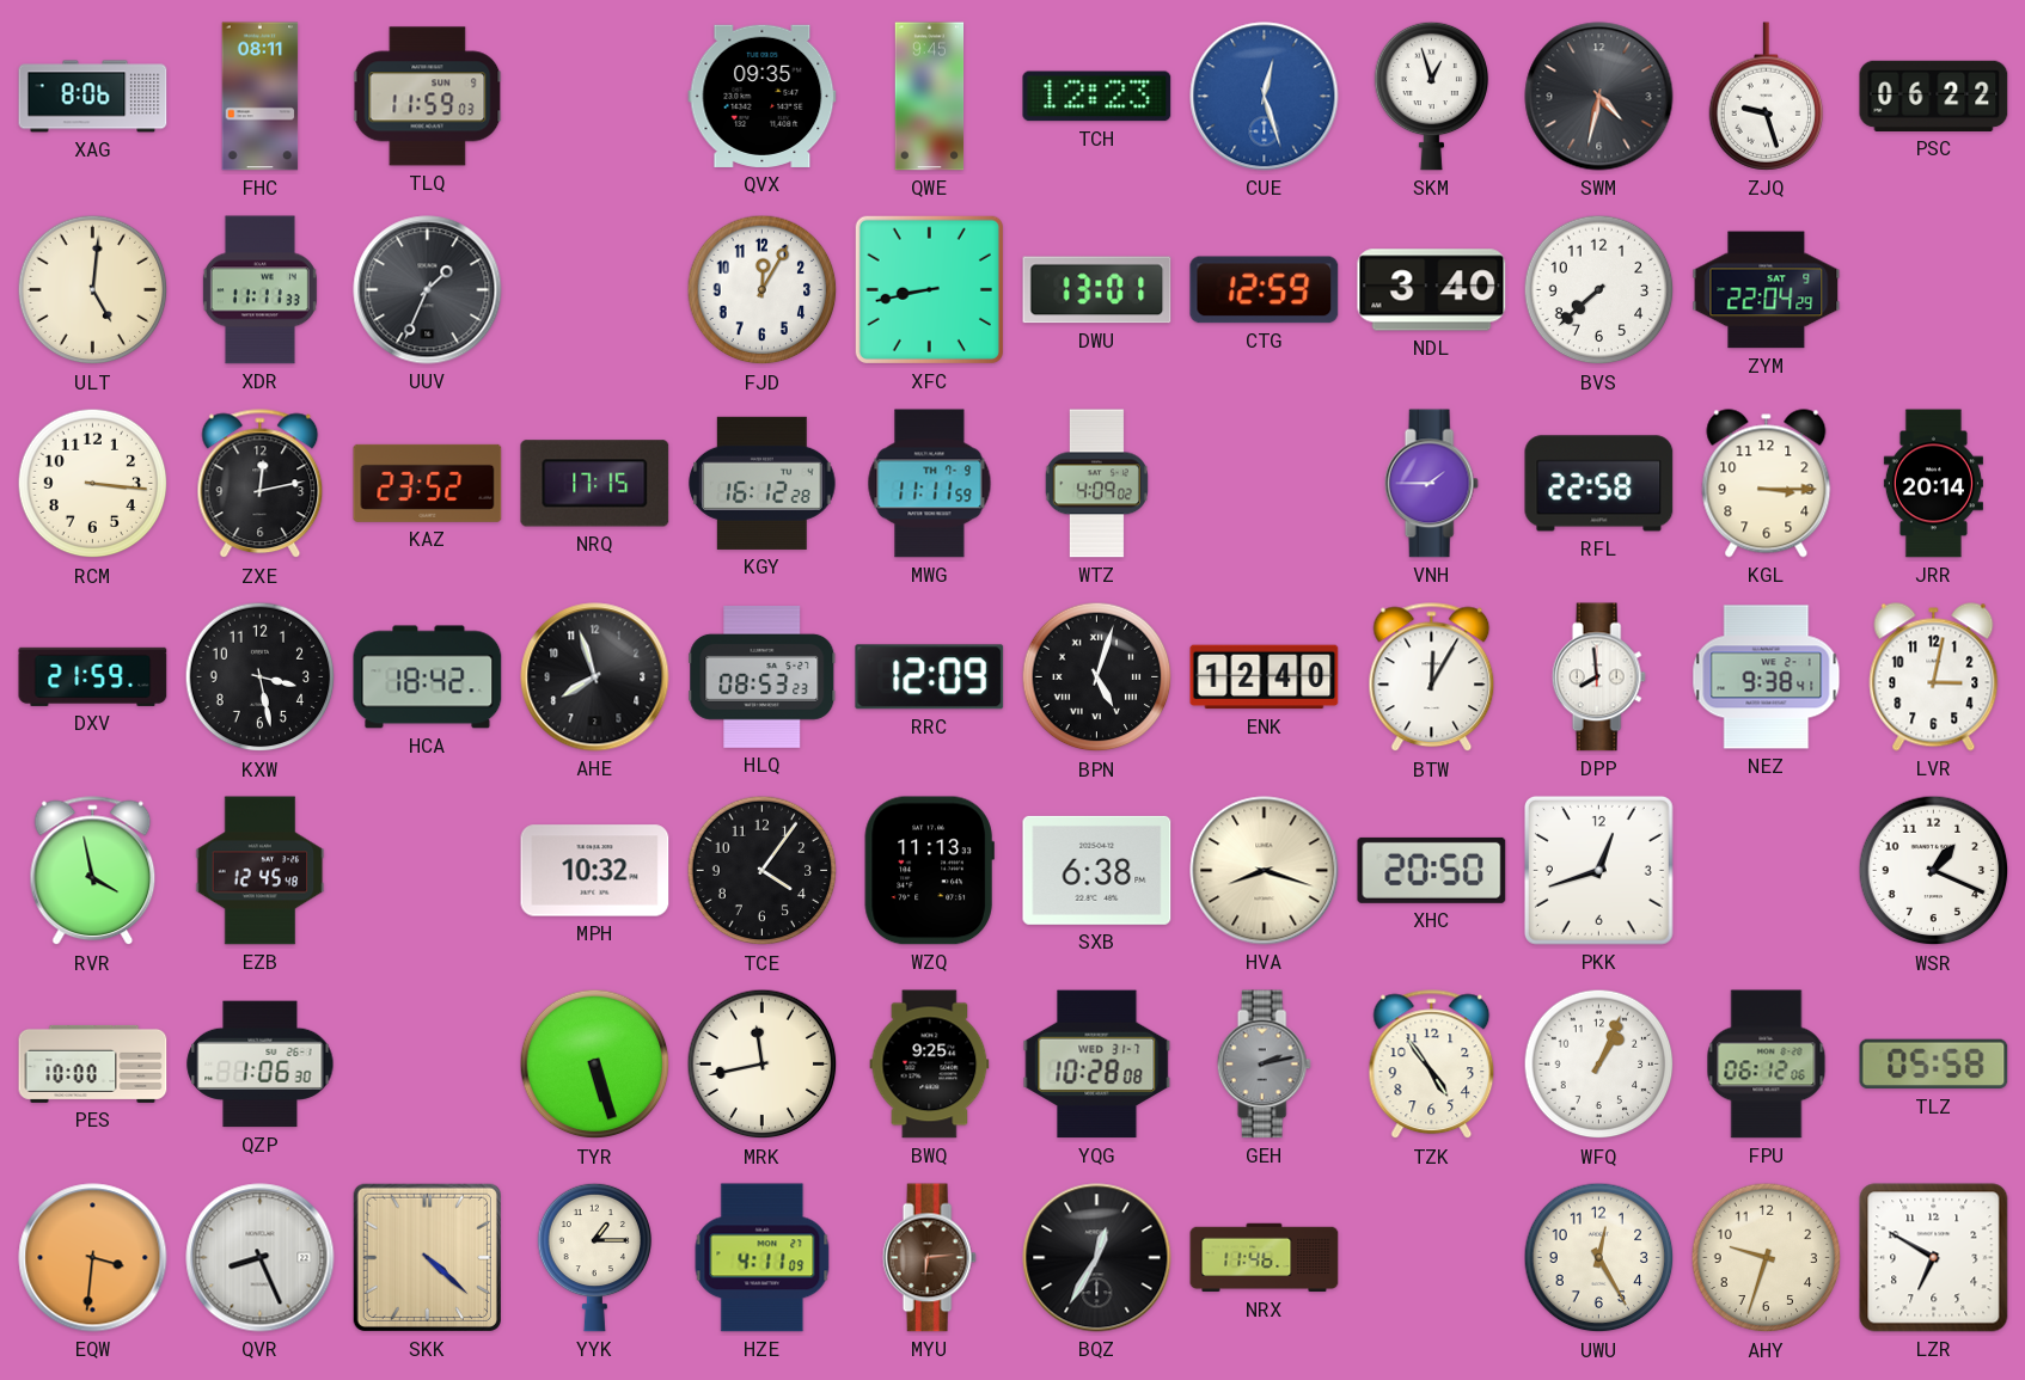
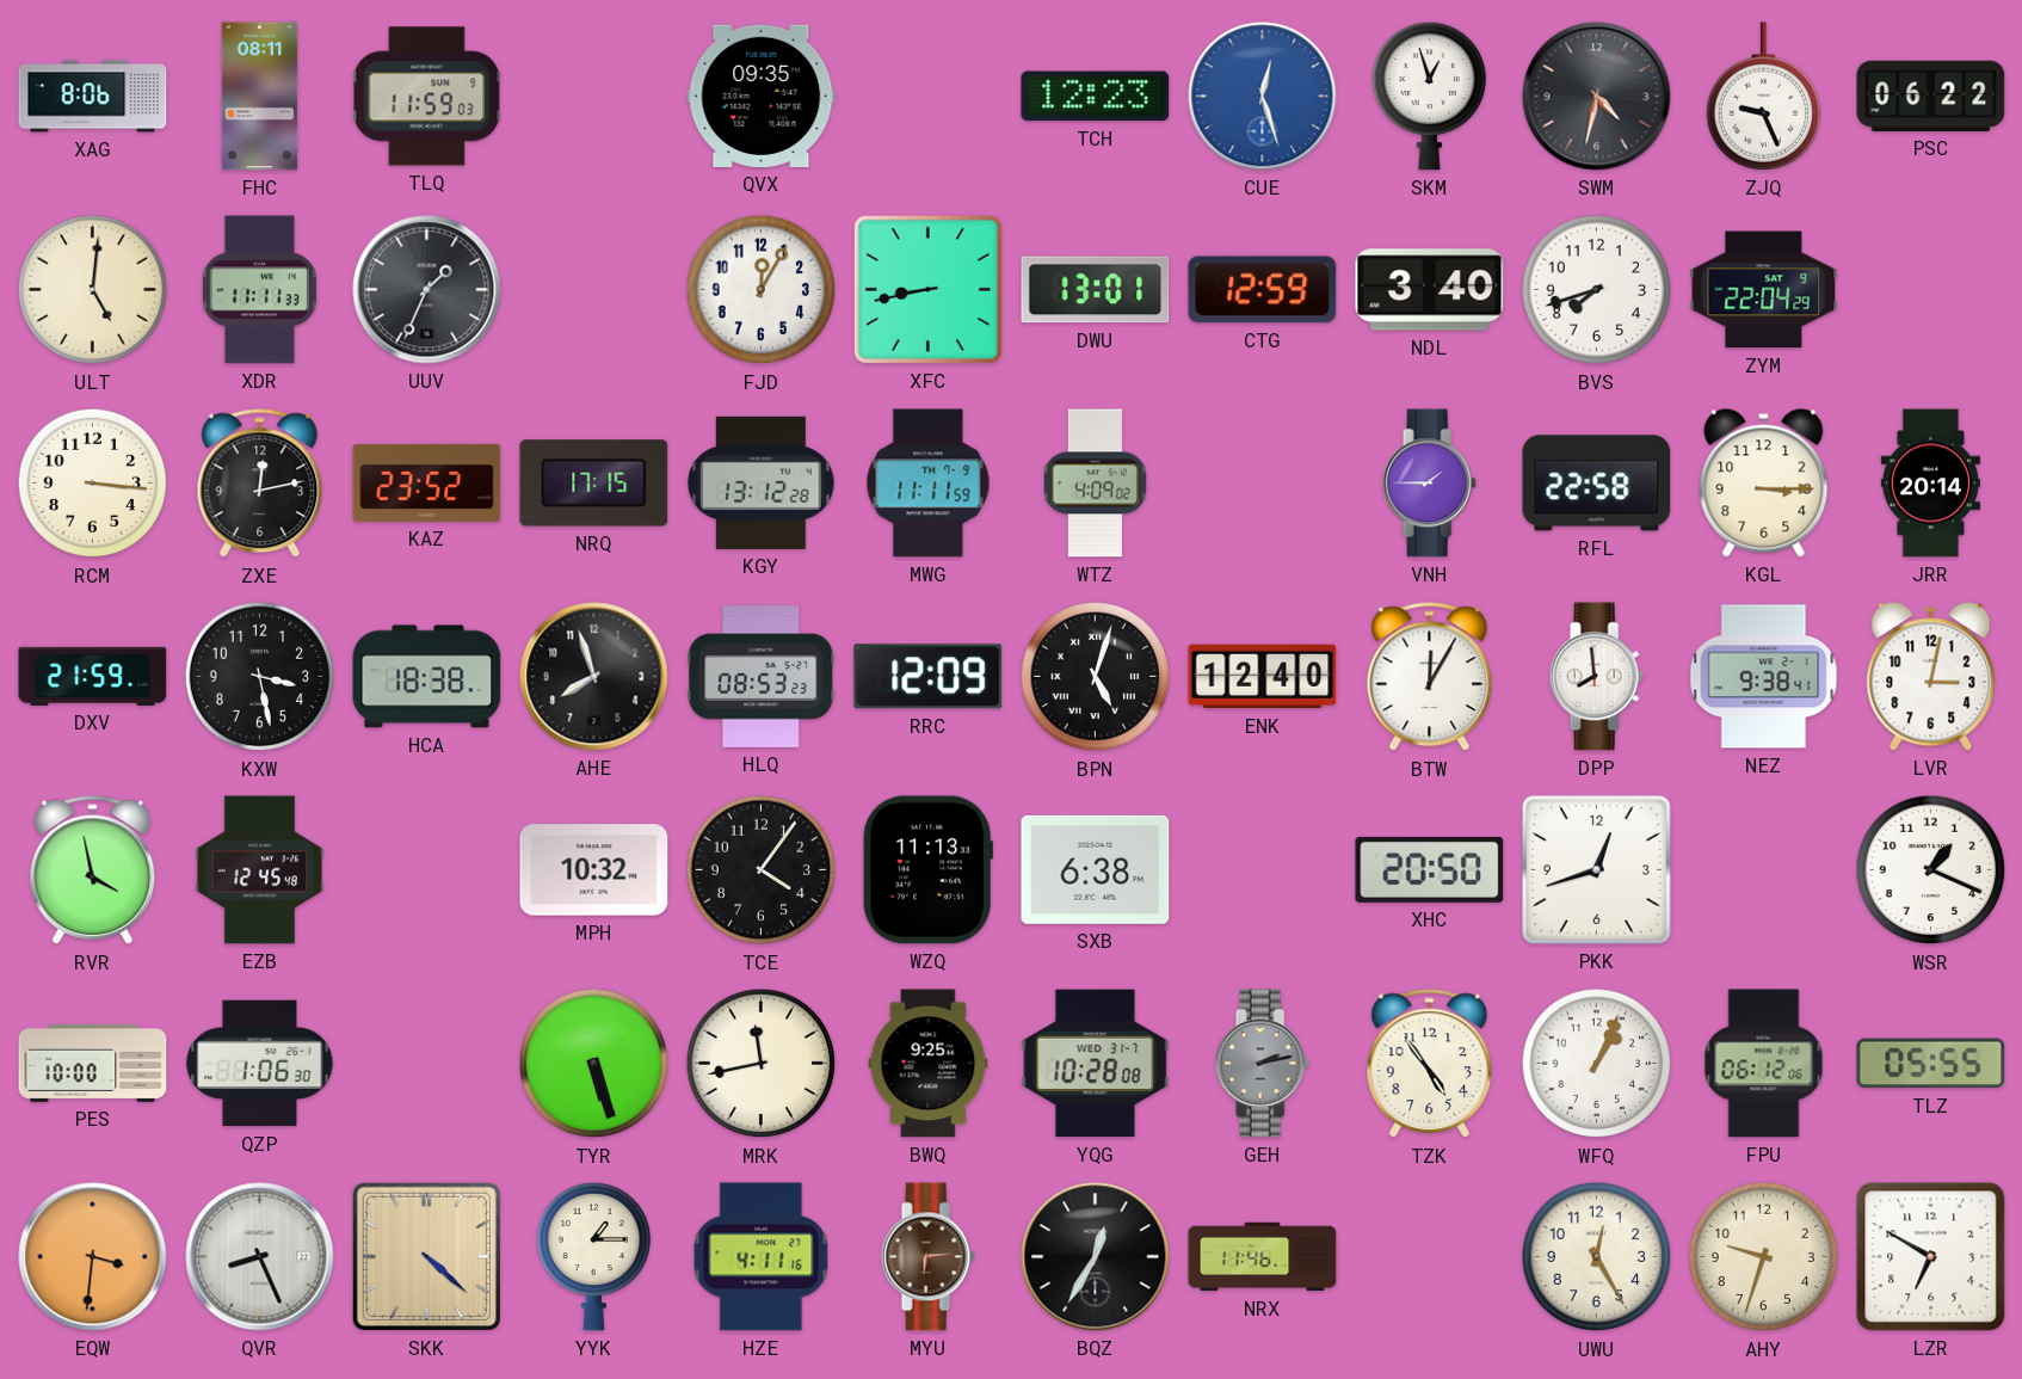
QWE: 9:45 -> none
ZJQ: 9:27 -> 9:26
BVS: 7:38 -> 7:42
KGY: 16:12 -> 13:12
HCA: 18:42 -> 18:38
HVA: 8:18 -> none
TLZ: 05:58 -> 05:55
HZE: 4:11:09 -> 4:11:16
